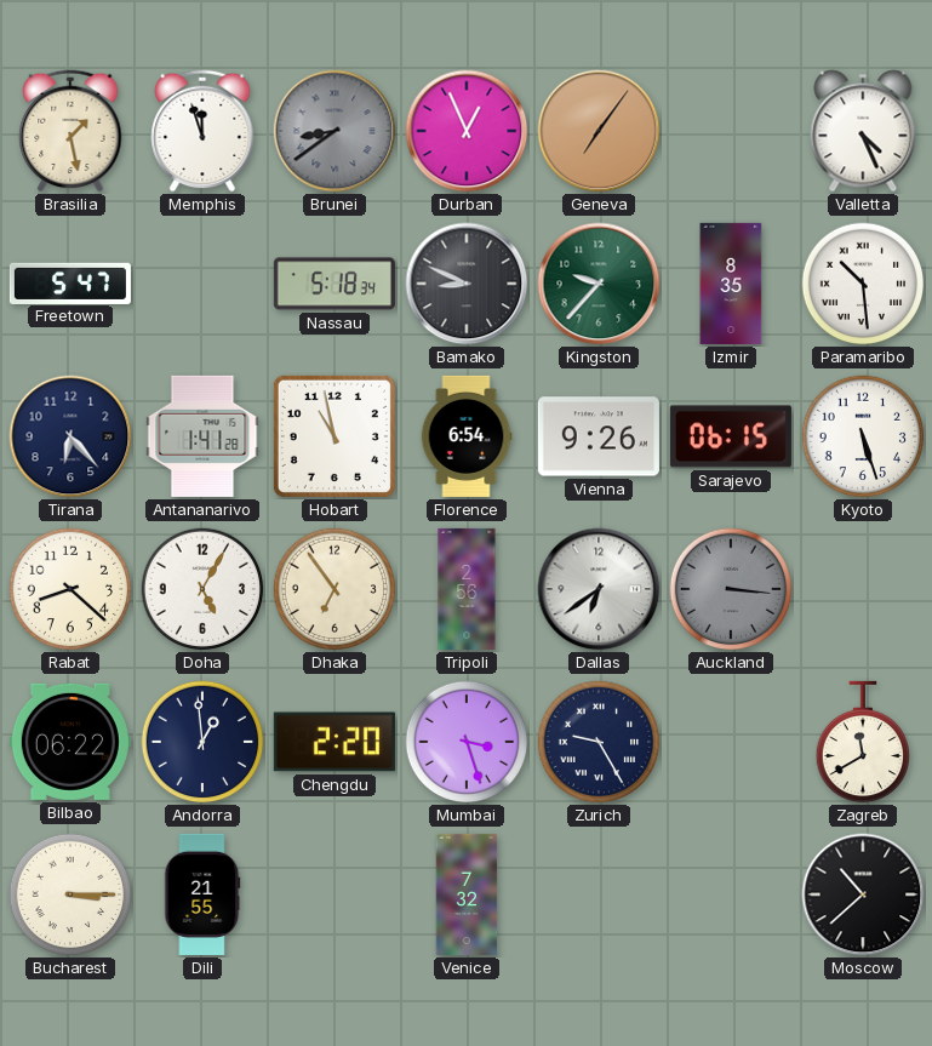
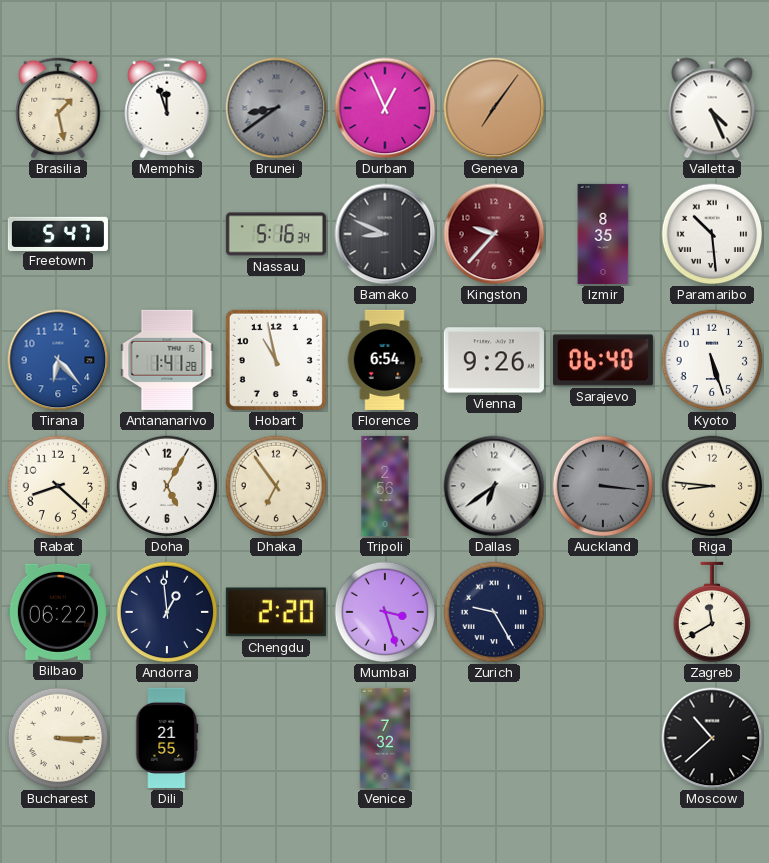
Nassau: 5:18 -> 5:16
Kingston dial: green -> burgundy
Tirana dial: navy -> blue
Sarajevo: 06:15 -> 06:40
Riga: none -> 8:46
